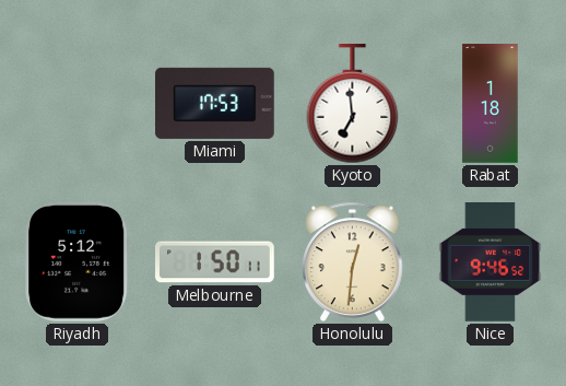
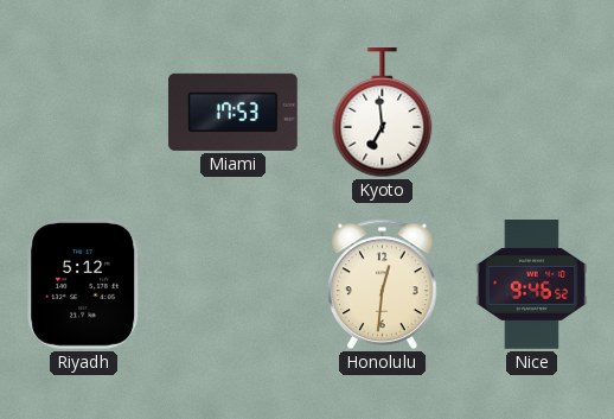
Rabat: 1:18 -> none
Melbourne: 1:50 -> none
